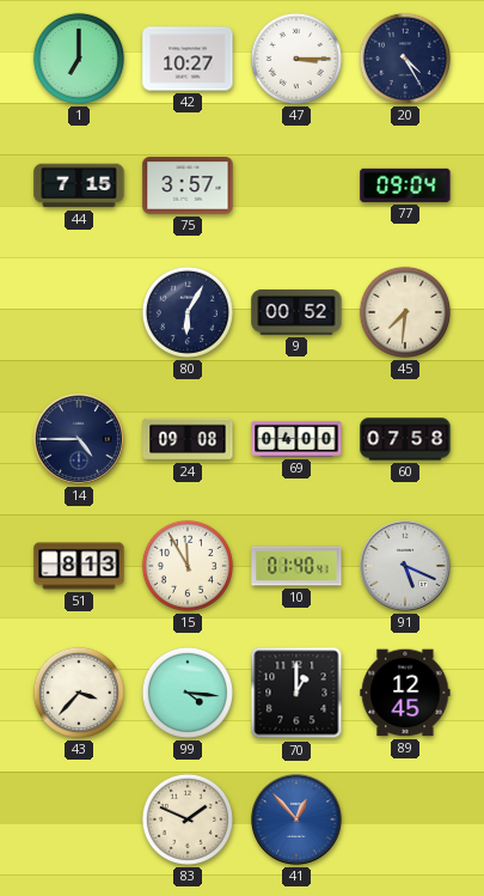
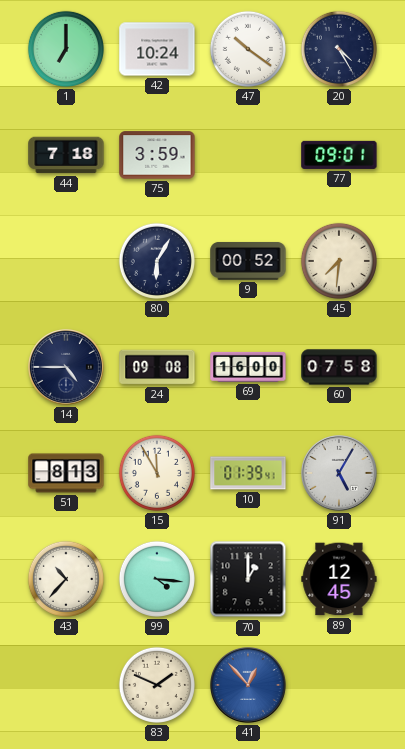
42: 10:27 -> 10:24
47: 3:15 -> 10:21
44: 7:15 -> 7:18
75: 3:57 -> 3:59
77: 09:04 -> 09:01
69: 04:00 -> 16:00
10: 01:40 -> 01:39
91: 5:19 -> 5:05
43: 3:37 -> 10:37
